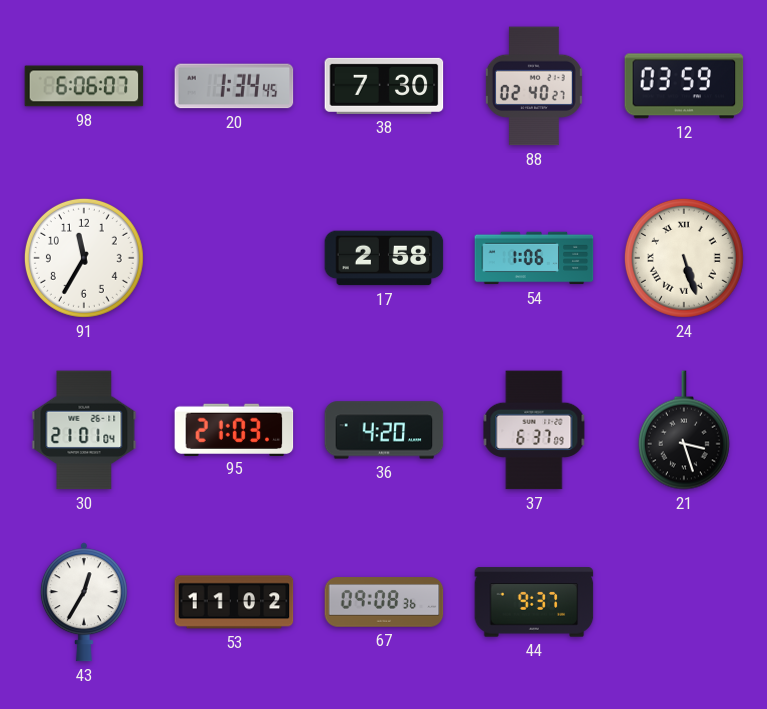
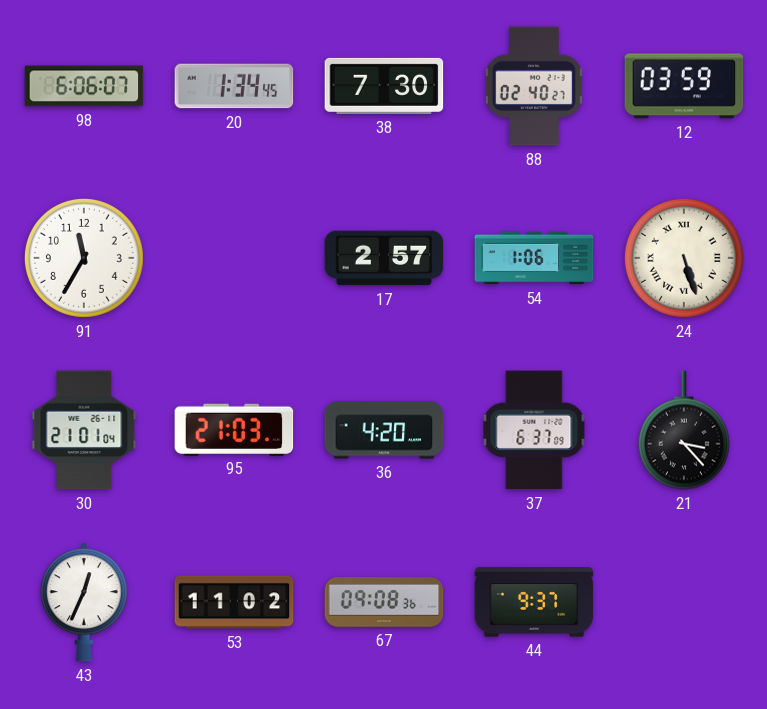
17: 2:58 -> 2:57
21: 3:27 -> 3:23
43: 12:35 -> 12:34
